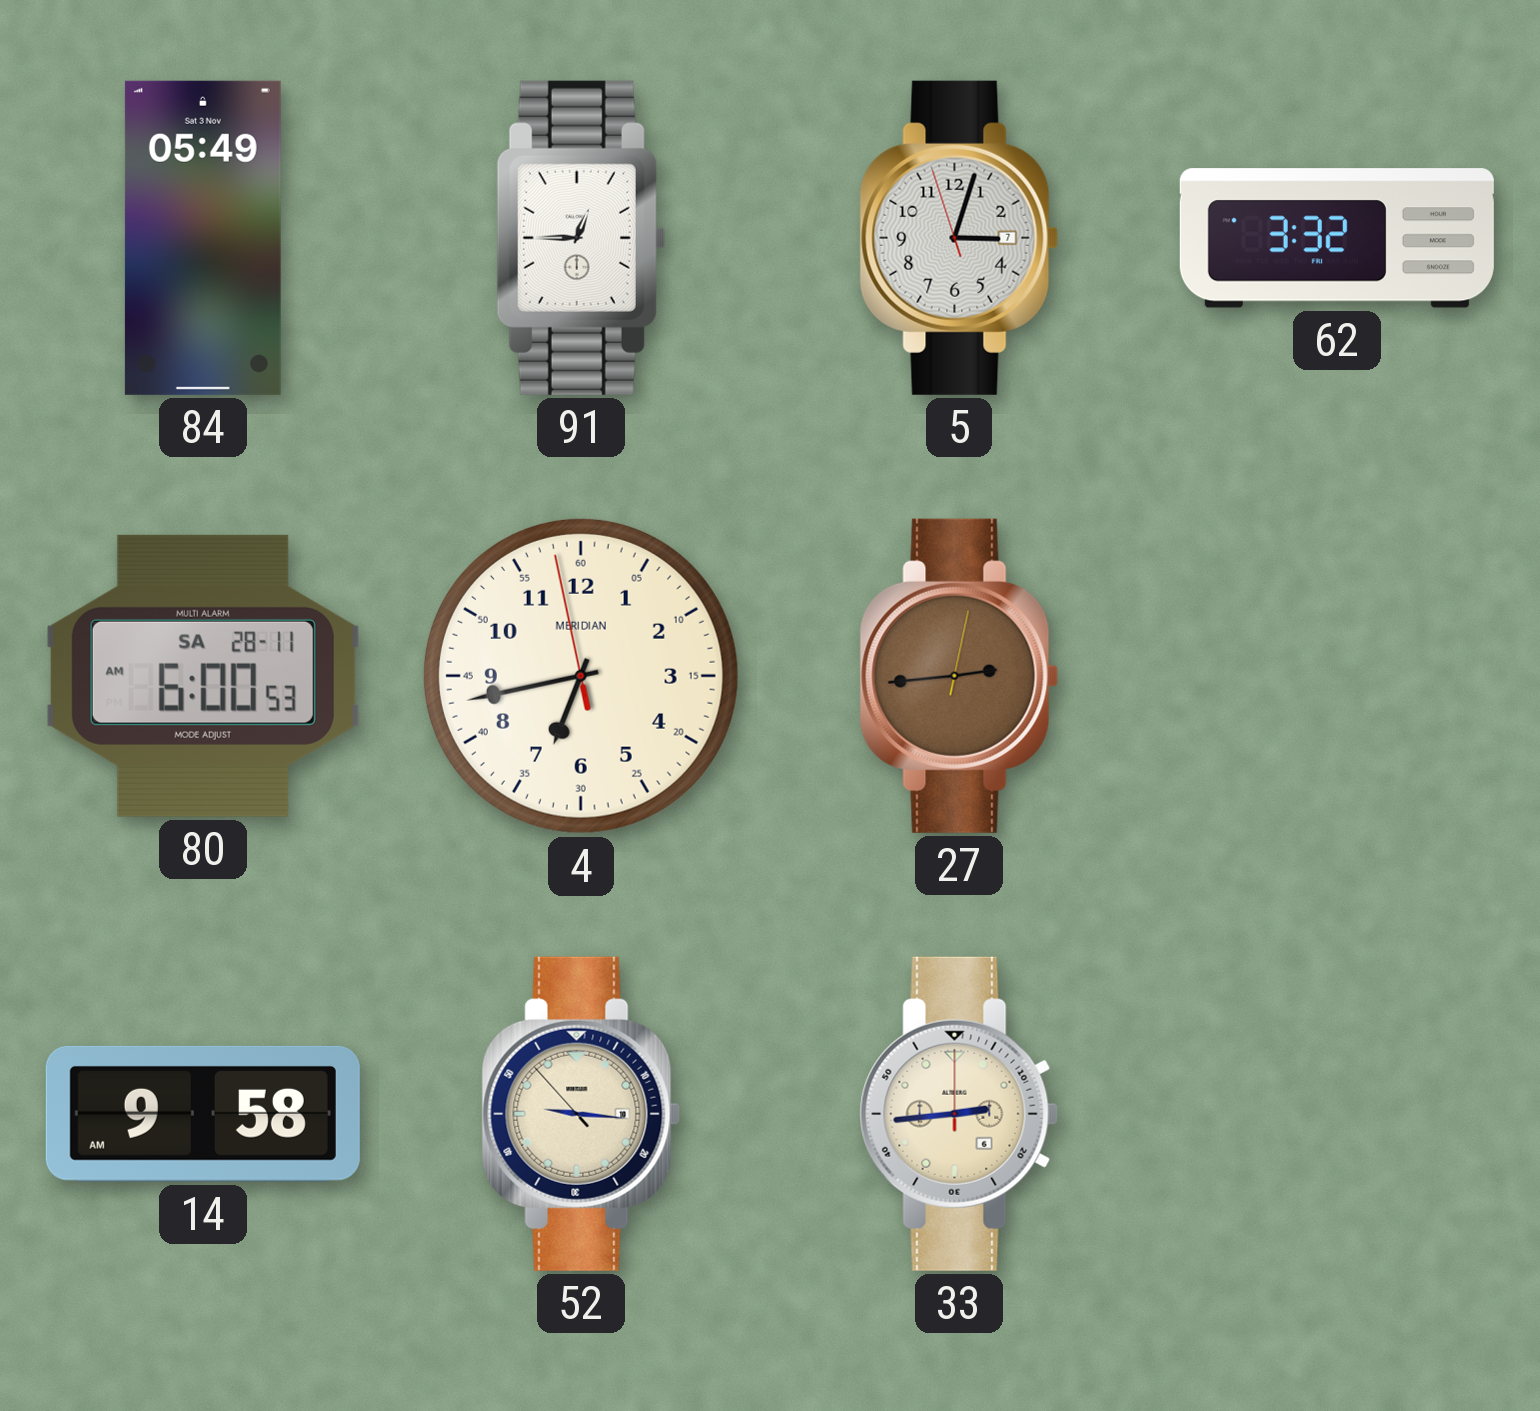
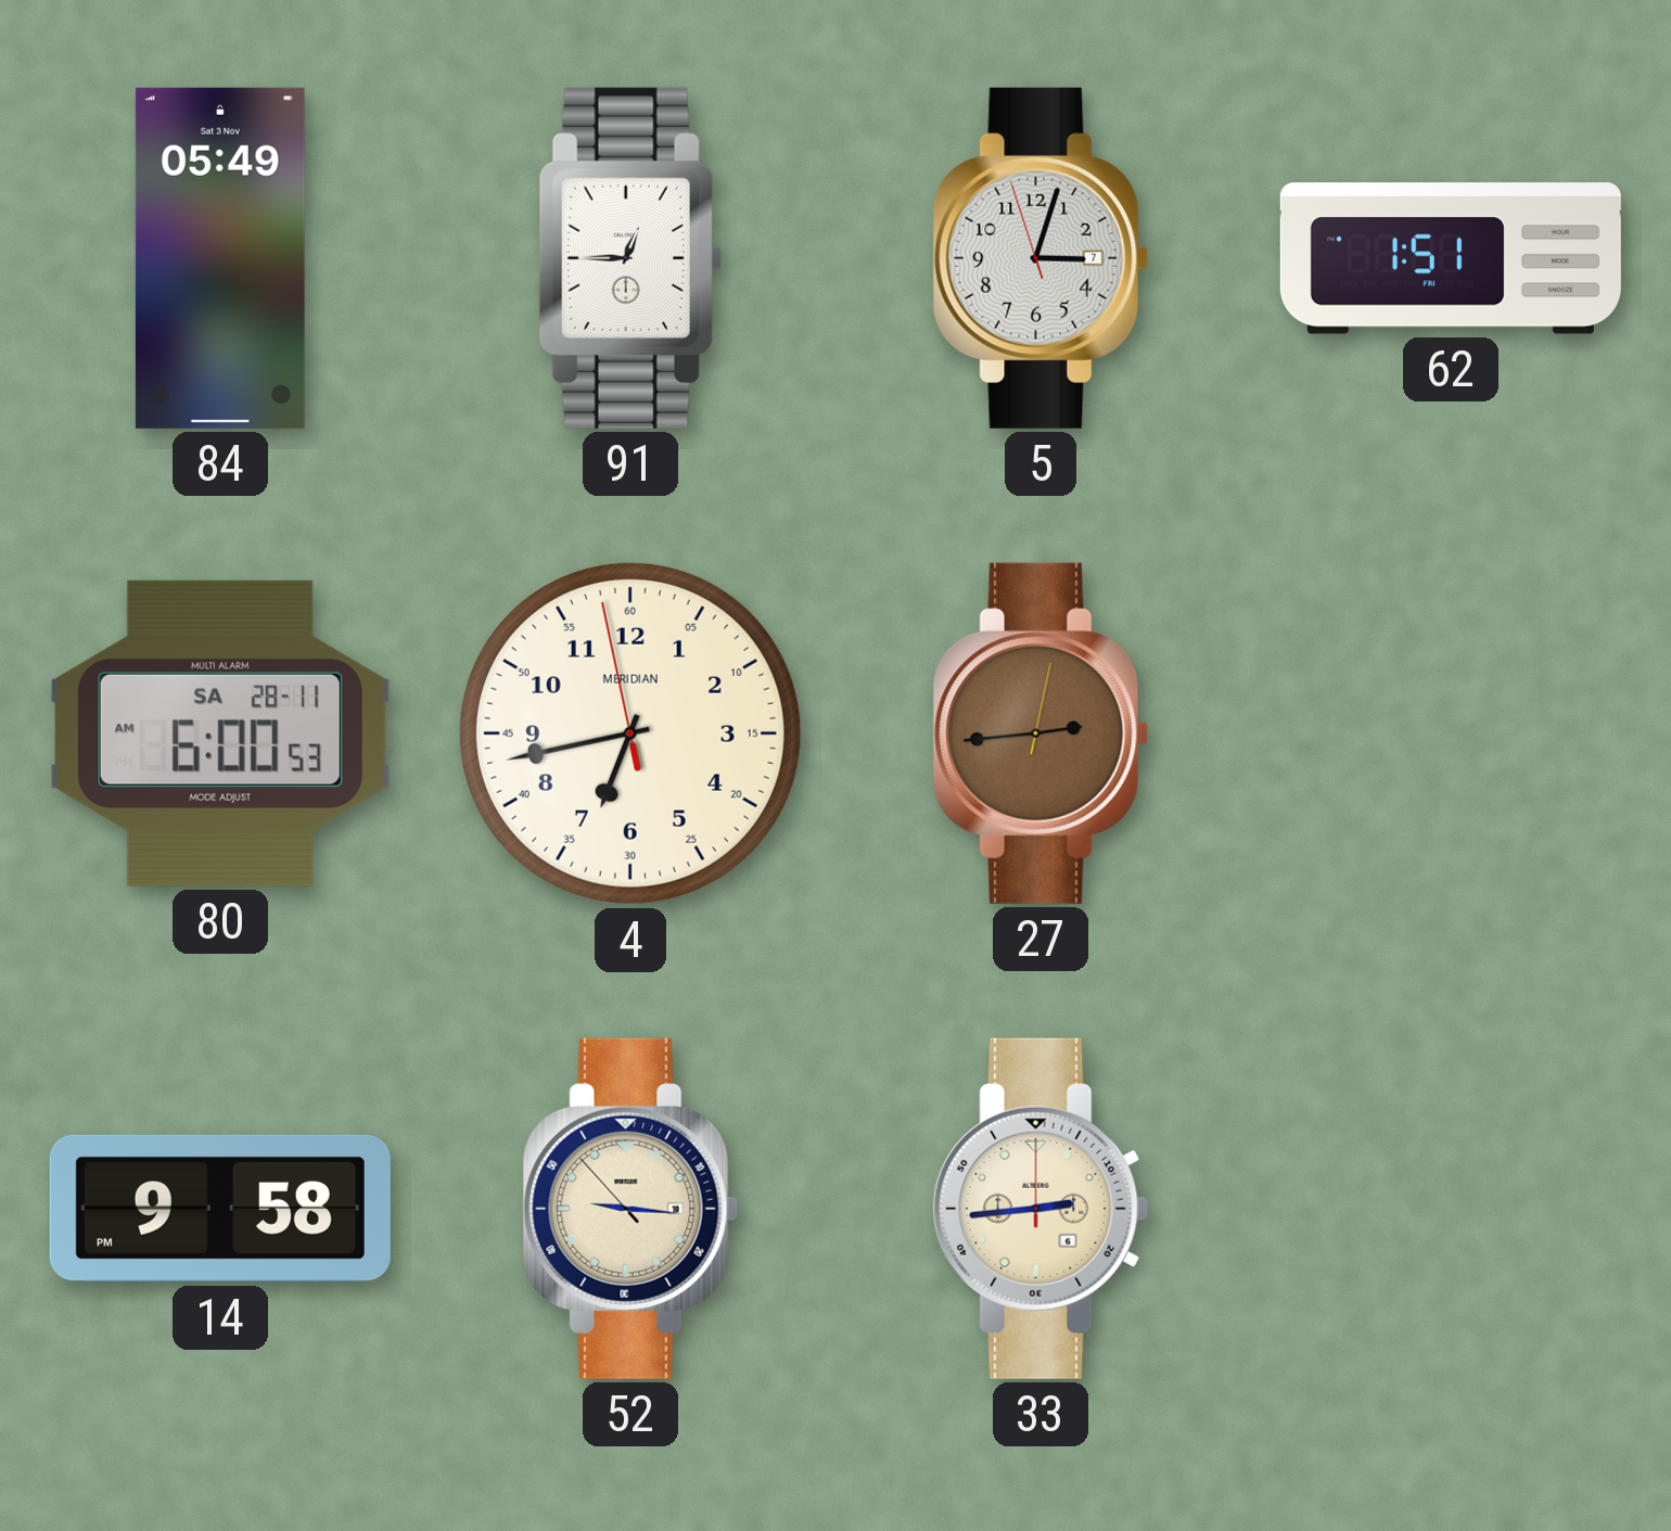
62: 3:32 -> 1:51
14: 9:58 AM -> 9:58 PM
